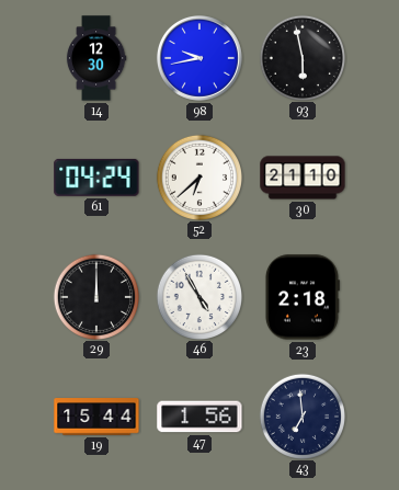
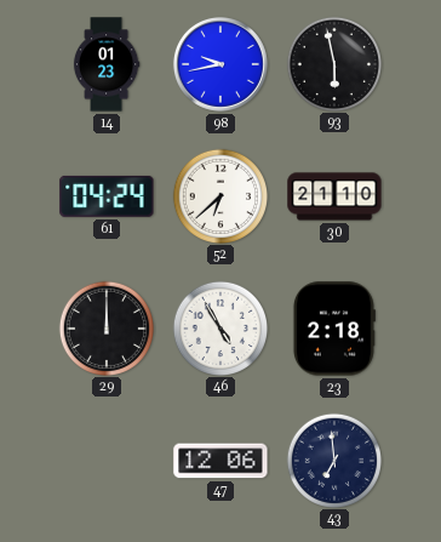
14: 12:30 -> 01:23
19: 15:44 -> none
47: 1:56 -> 12:06
